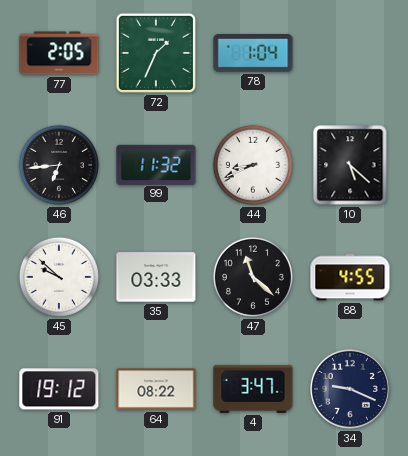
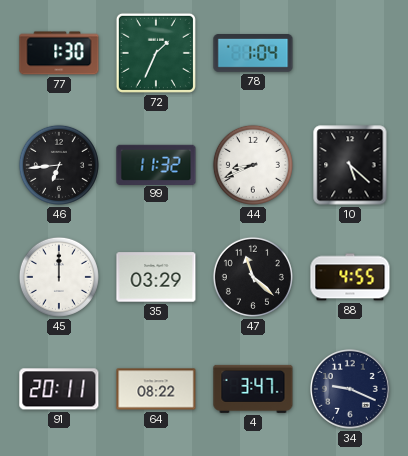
77: 2:05 -> 1:30
45: 9:52 -> 12:00
35: 03:33 -> 03:29
91: 19:12 -> 20:11
